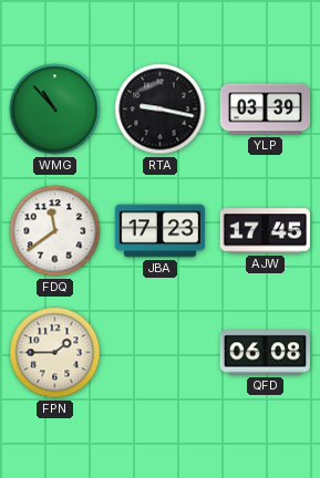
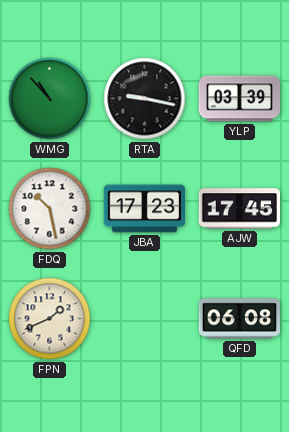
FDQ: 11:39 -> 10:28
FPN: 1:45 -> 1:41
